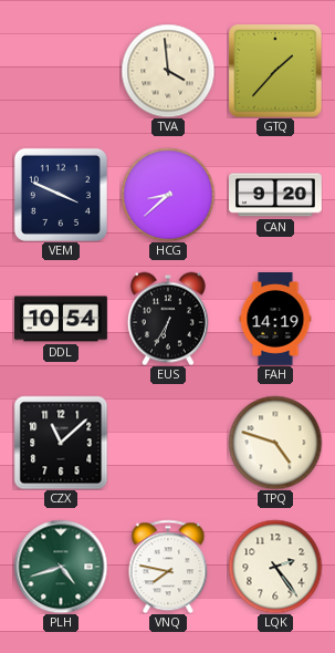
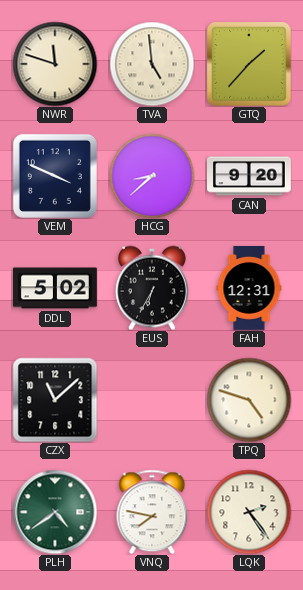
NWR: none -> 11:48
TVA: 3:59 -> 4:59
DDL: 10:54 -> 5:02
FAH: 14:19 -> 12:31
PLH: 4:42 -> 4:39
